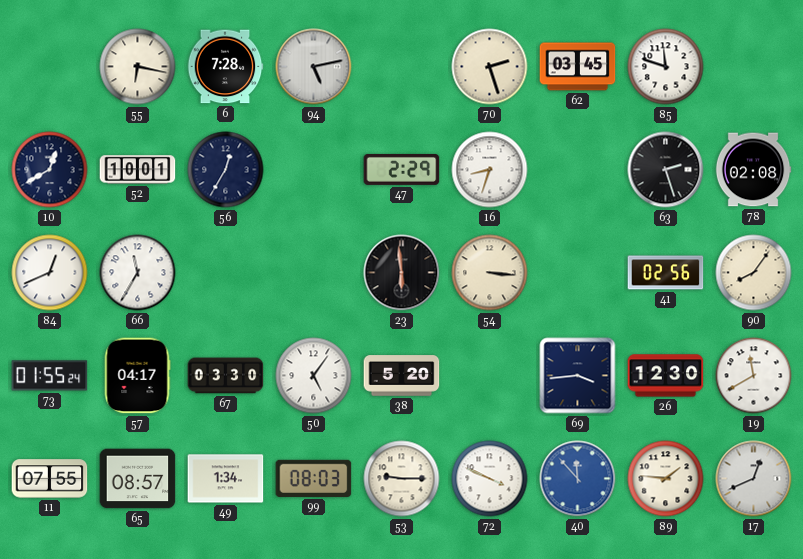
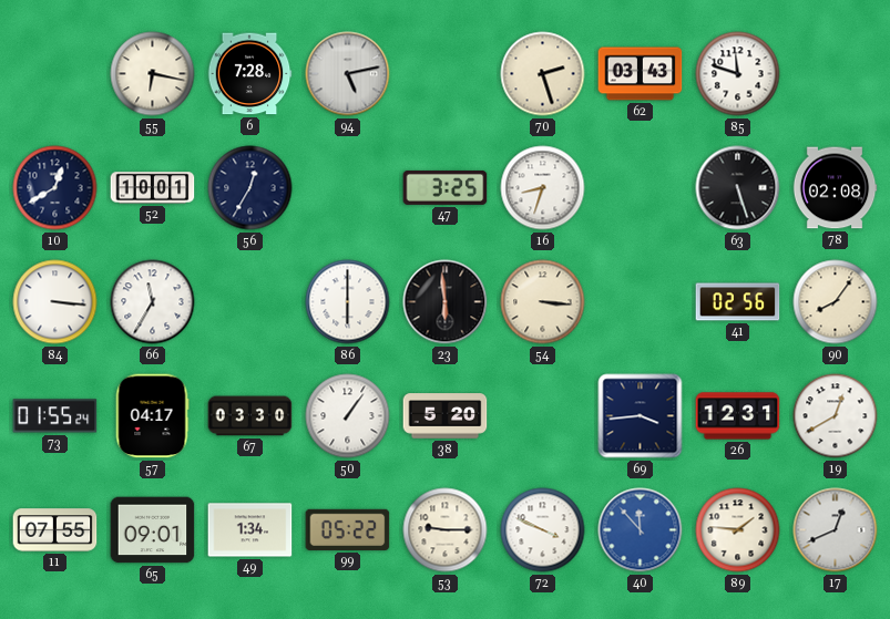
62: 03:45 -> 03:43
47: 2:29 -> 3:25
63: 2:27 -> 5:27
84: 12:41 -> 3:16
86: none -> 6:00
50: 5:06 -> 1:06
26: 12:30 -> 12:31
19: 11:40 -> 12:40
65: 08:57 -> 09:01
99: 08:03 -> 05:22
